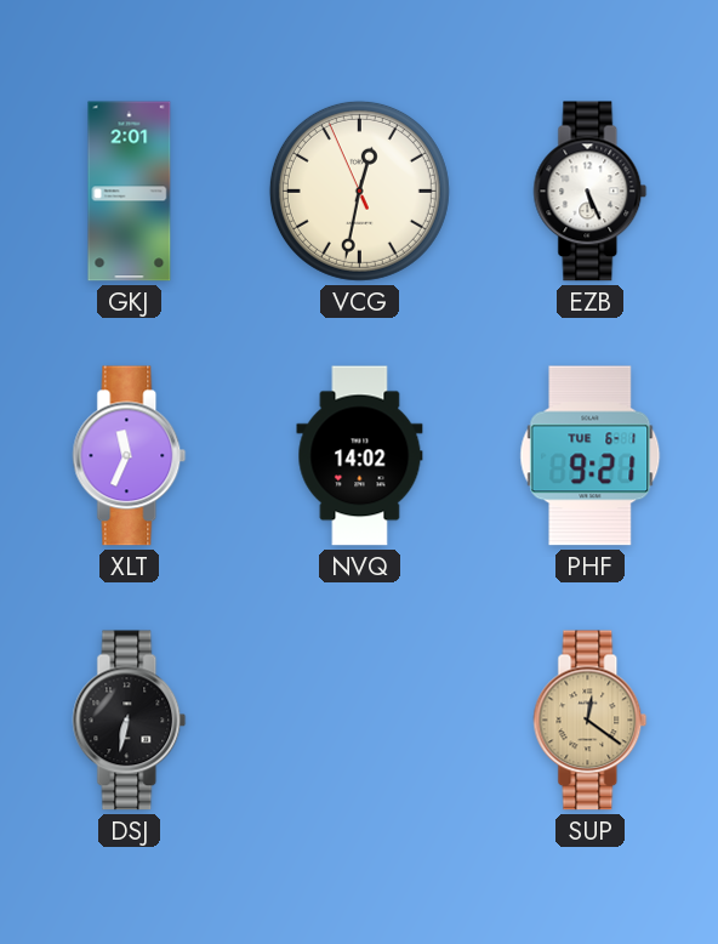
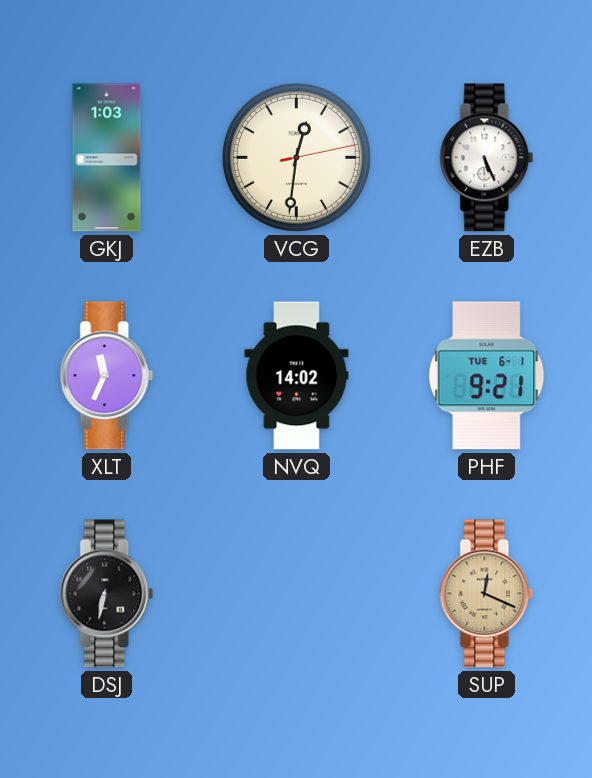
GKJ: 2:01 -> 1:03
VCG: 12:31:56 -> 12:31:13
SUP: 12:21 -> 12:19
